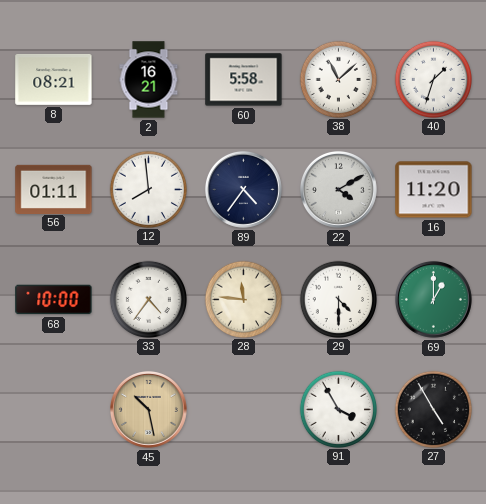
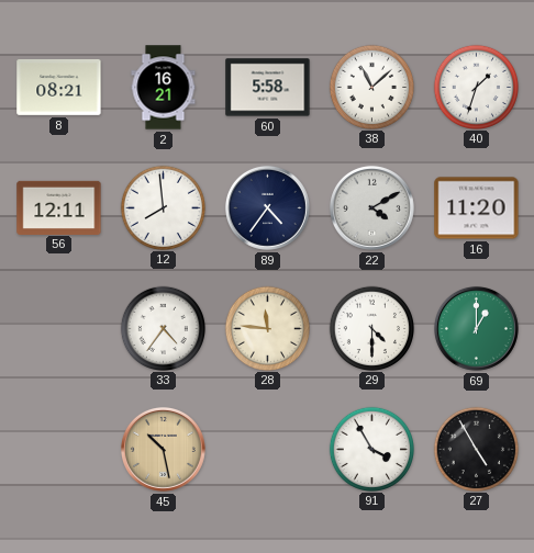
56: 01:11 -> 12:11
68: 10:00 -> none
